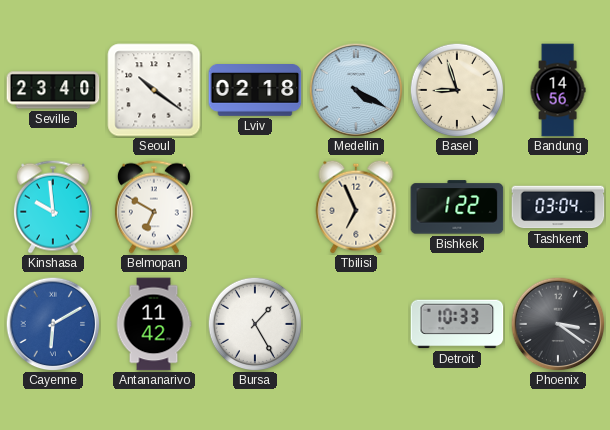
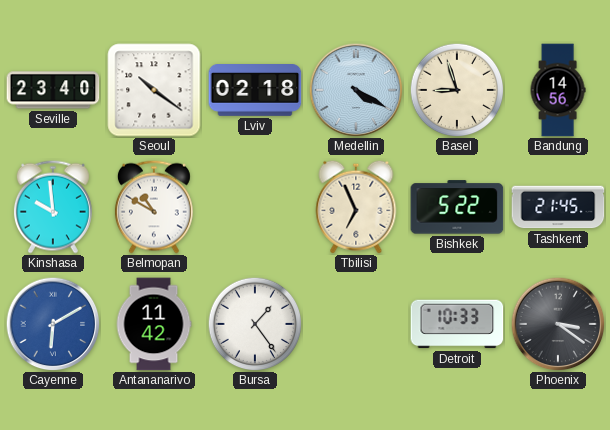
Belmopan: 6:50 -> 10:50
Bishkek: 1:22 -> 5:22
Tashkent: 03:04 -> 21:45
Bursa: 1:25 -> 1:24
